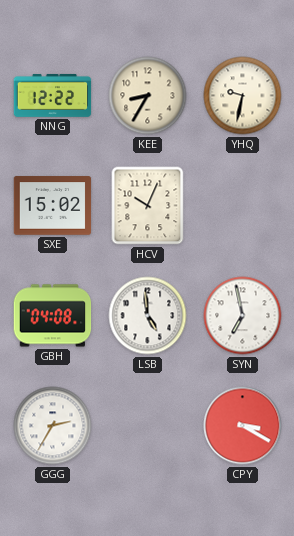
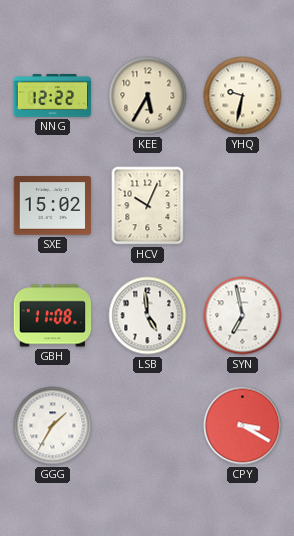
KEE: 8:35 -> 5:35
GBH: 04:08 -> 11:08
GGG: 2:35 -> 1:35
